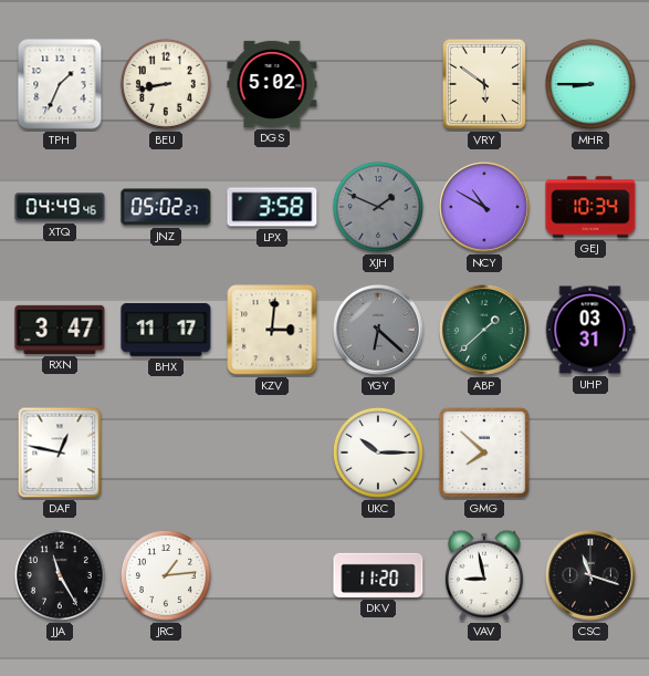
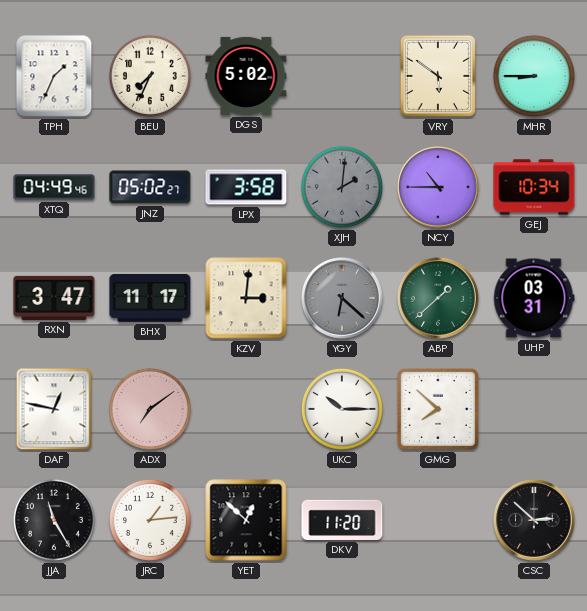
BEU: 8:43 -> 7:34
XJH: 1:49 -> 2:01
NCY: 10:50 -> 10:45
ADX: none -> 7:09
YET: none -> 12:52
VAV: 8:58 -> none
CSC: 11:18 -> 2:52
